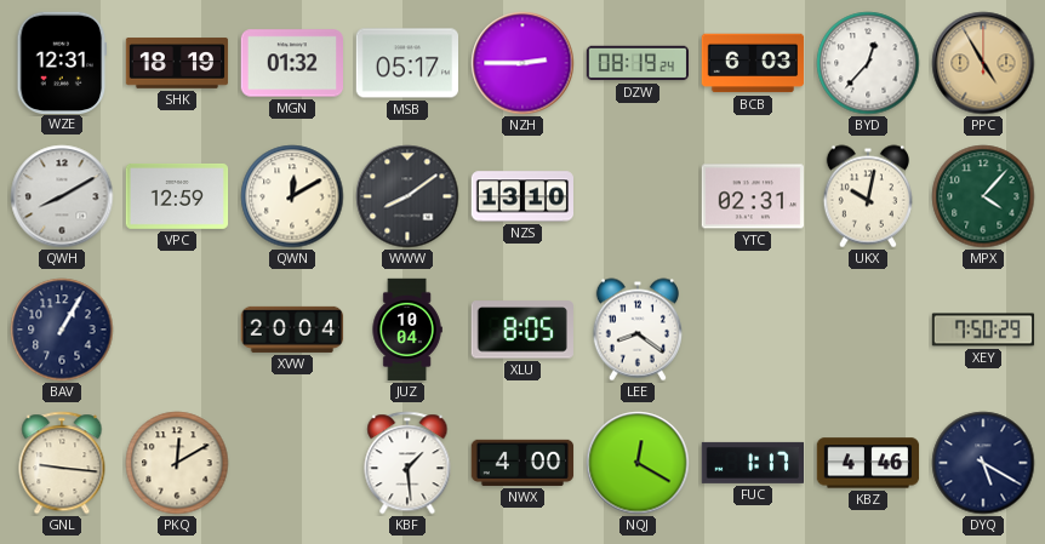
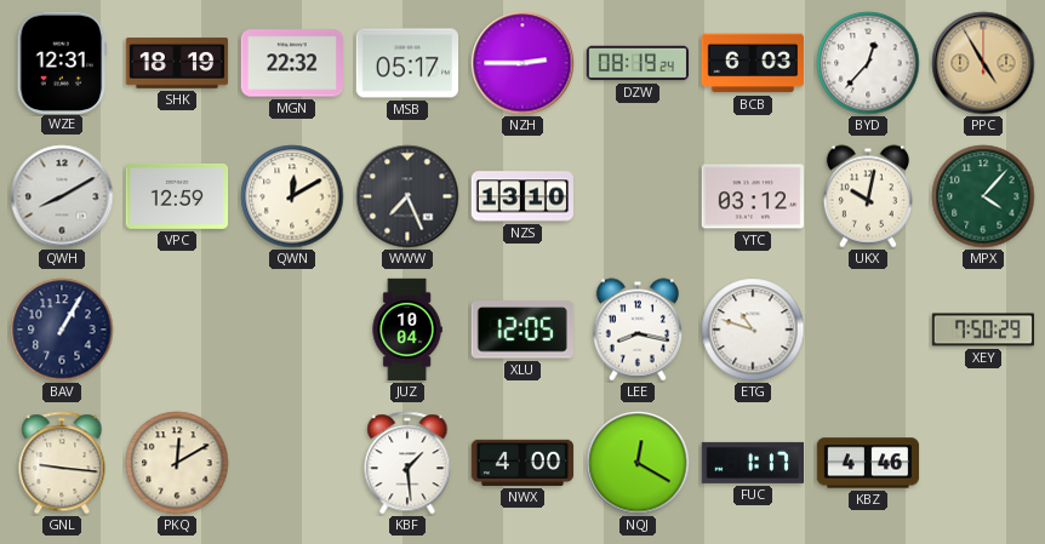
MGN: 01:32 -> 22:32
WWW: 8:09 -> 7:26
YTC: 02:31 -> 03:12
XVW: 20:04 -> none
XLU: 8:05 -> 12:05
LEE: 8:21 -> 8:17
ETG: none -> 10:48
DYQ: 5:20 -> none
